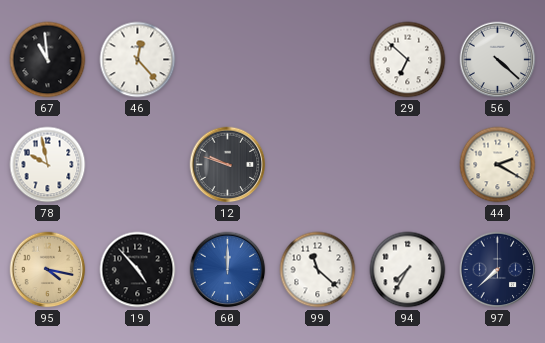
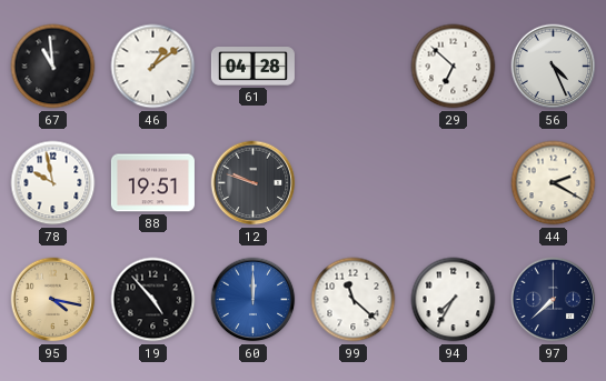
46: 12:23 -> 1:09
61: none -> 04:28
56: 4:22 -> 4:26
88: none -> 19:51
